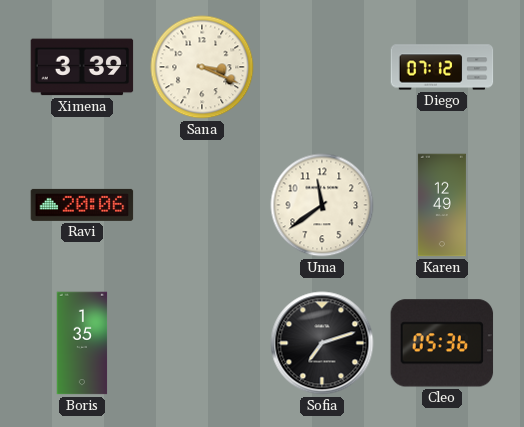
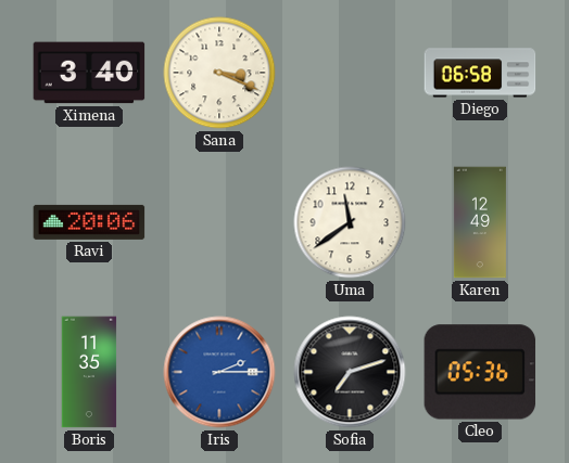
Ximena: 3:39 -> 3:40
Diego: 07:12 -> 06:58
Boris: 1:35 -> 11:35
Iris: none -> 2:15
